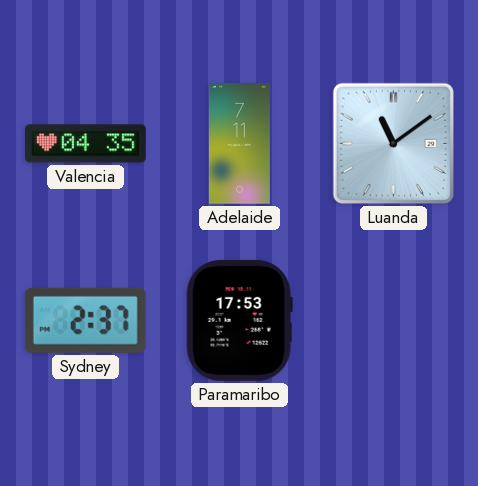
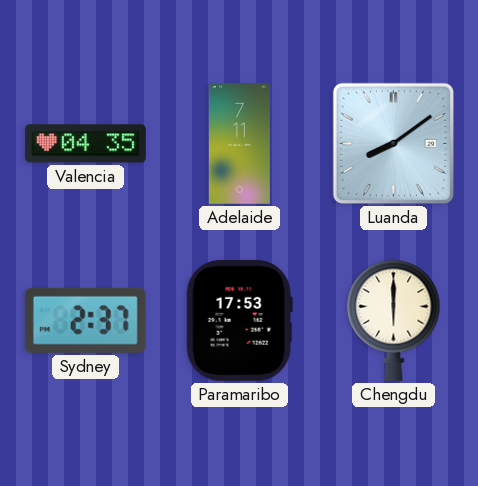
Luanda: 11:09 -> 8:09
Chengdu: none -> 6:00
